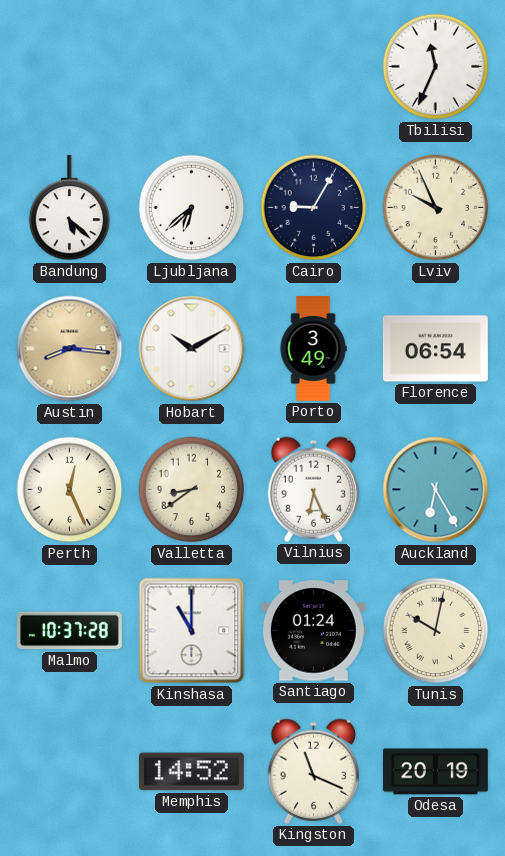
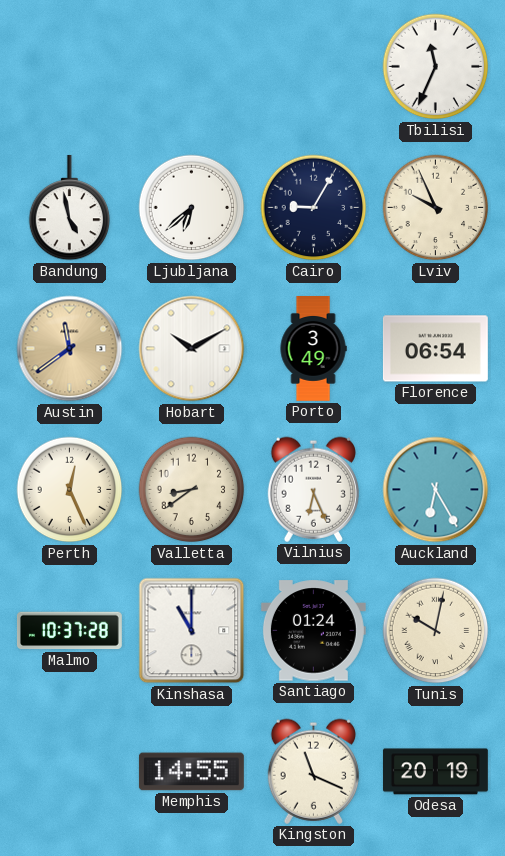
Bandung: 5:22 -> 4:58
Austin: 8:16 -> 11:39
Memphis: 14:52 -> 14:55
